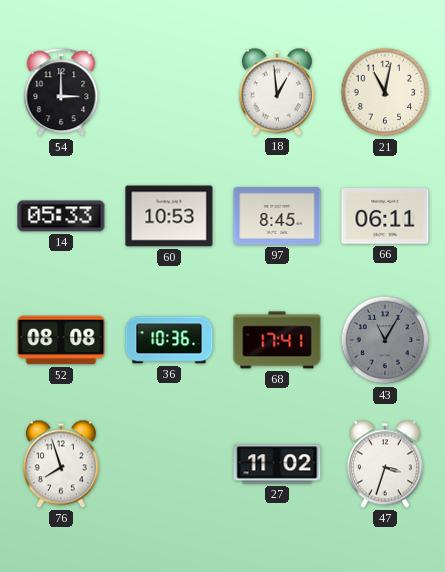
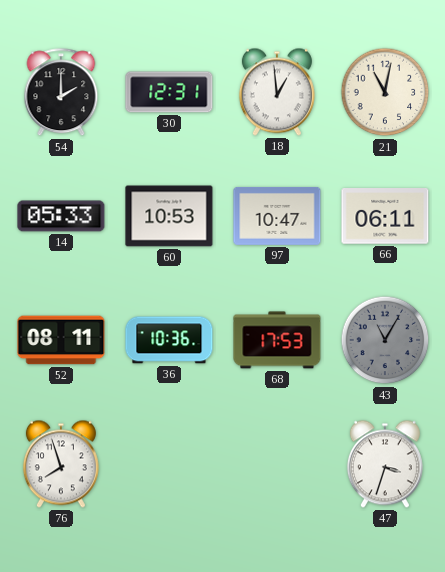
54: 3:00 -> 2:00
30: none -> 12:31
97: 8:45 -> 10:47
52: 08:08 -> 08:11
68: 17:41 -> 17:53
27: 11:02 -> none
